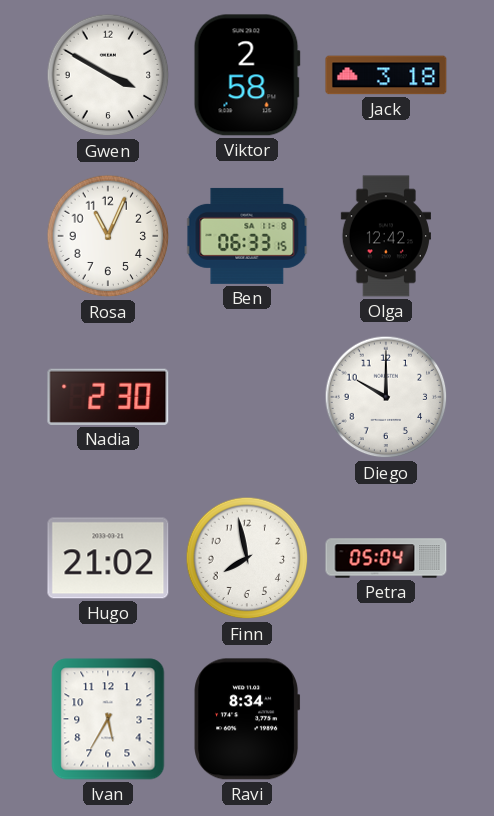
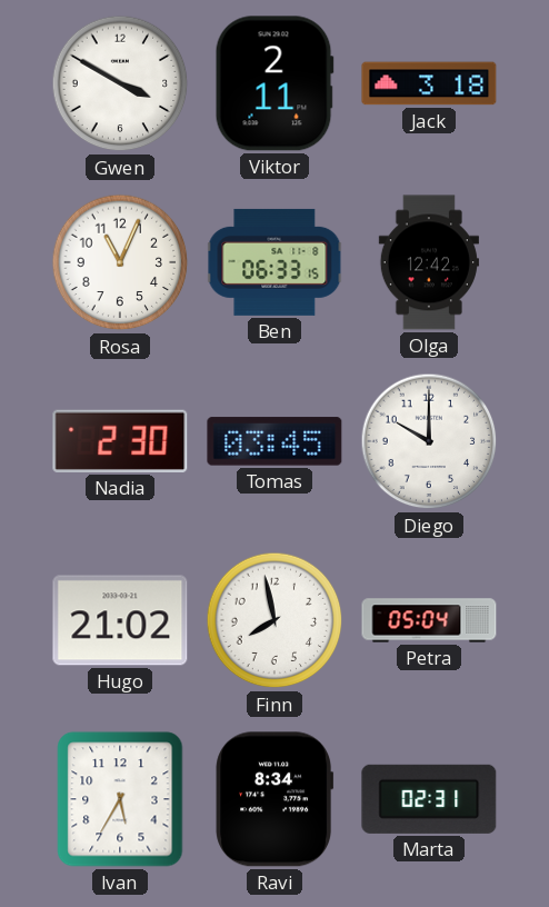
Viktor: 2:58 -> 2:11
Tomas: none -> 03:45
Marta: none -> 02:31
